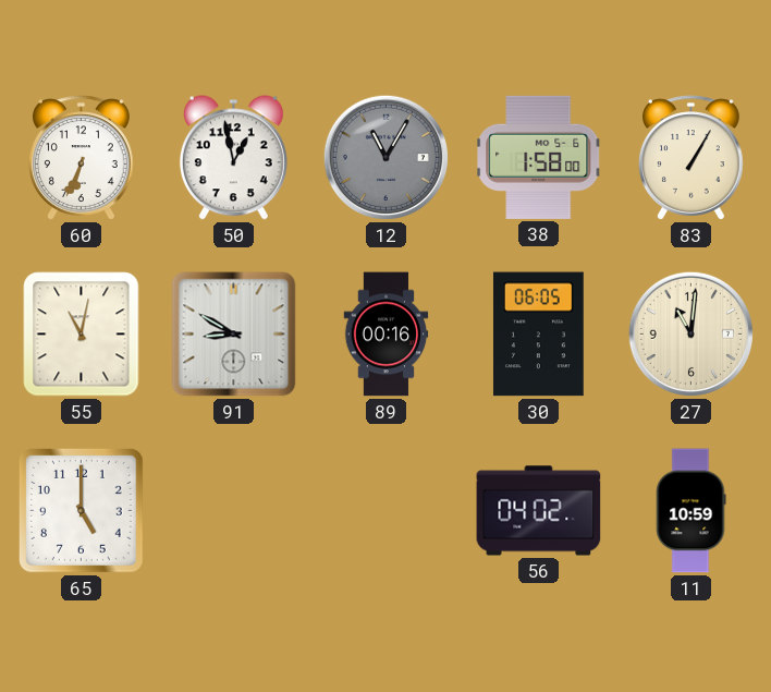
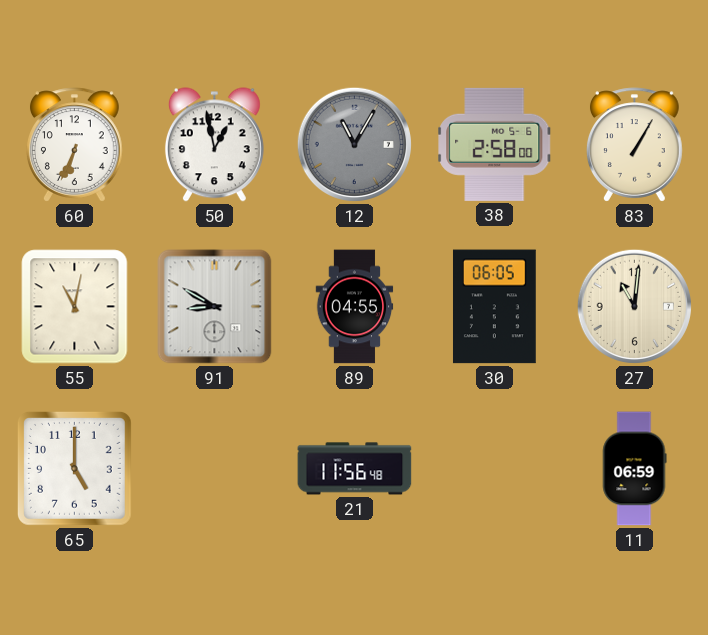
38: 1:58 -> 2:58
89: 00:16 -> 04:55
21: none -> 11:56
56: 04:02 -> none
11: 10:59 -> 06:59
